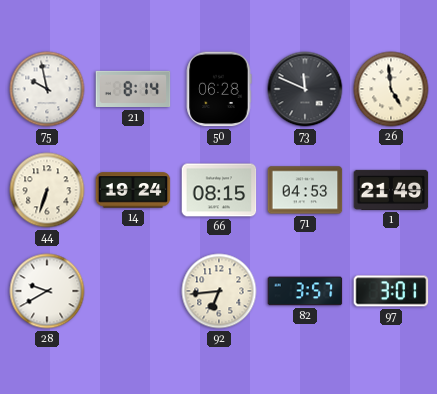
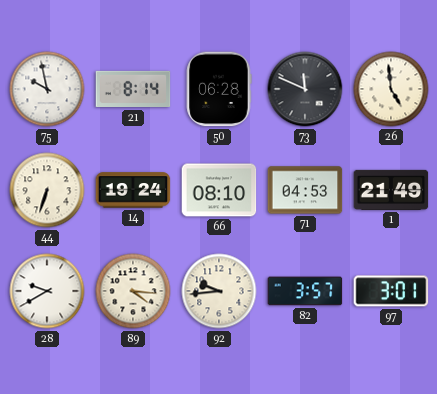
66: 08:15 -> 08:10
89: none -> 4:16
92: 6:44 -> 9:44
